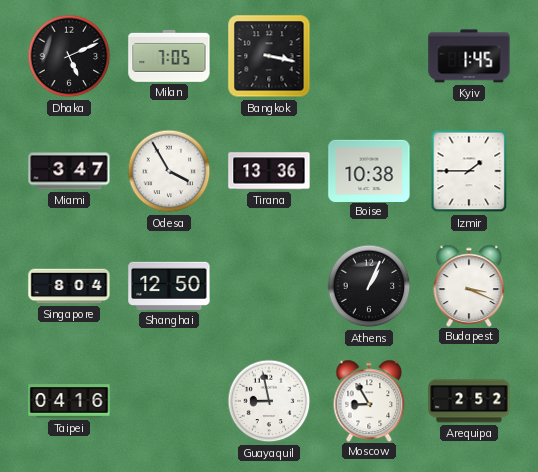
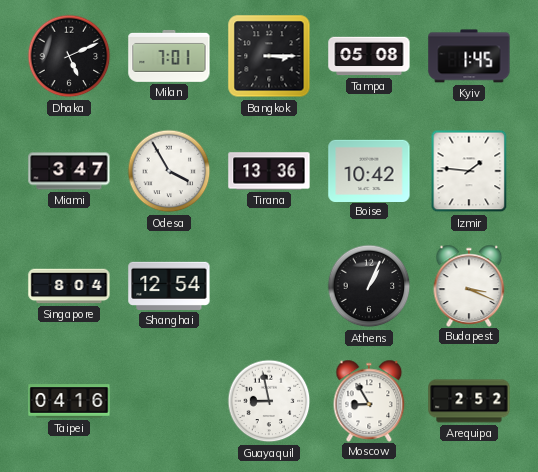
Milan: 7:05 -> 7:01
Bangkok: 3:17 -> 3:15
Tampa: none -> 05:08
Boise: 10:38 -> 10:42
Izmir: 1:45 -> 1:46
Shanghai: 12:50 -> 12:54
